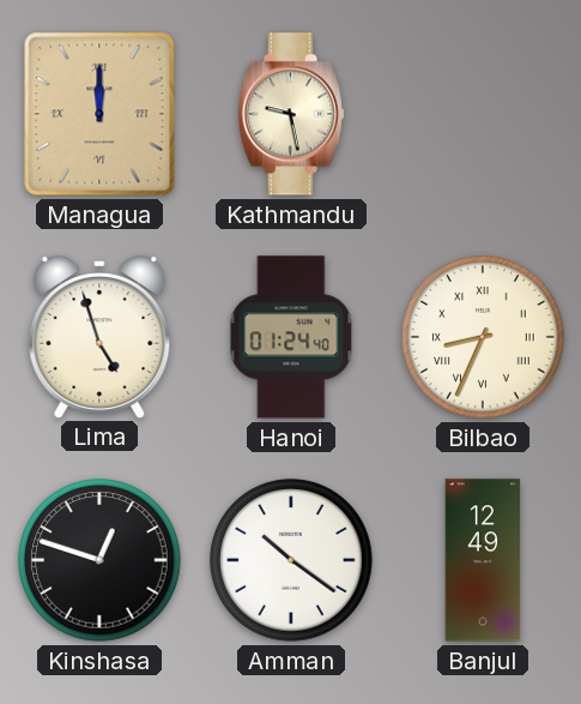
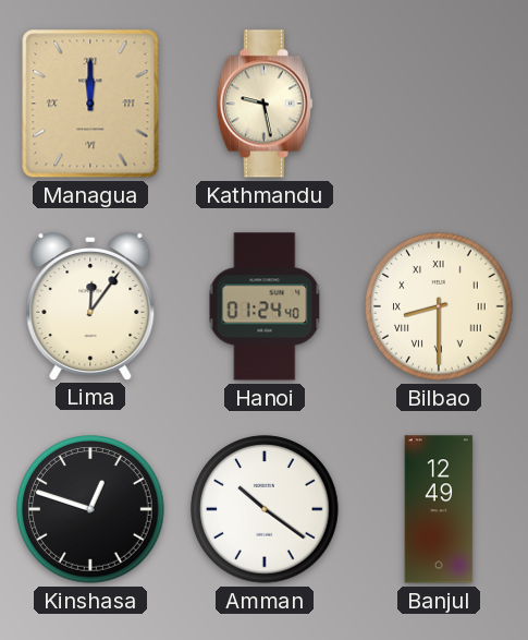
Lima: 4:57 -> 12:06
Bilbao: 8:34 -> 8:30
